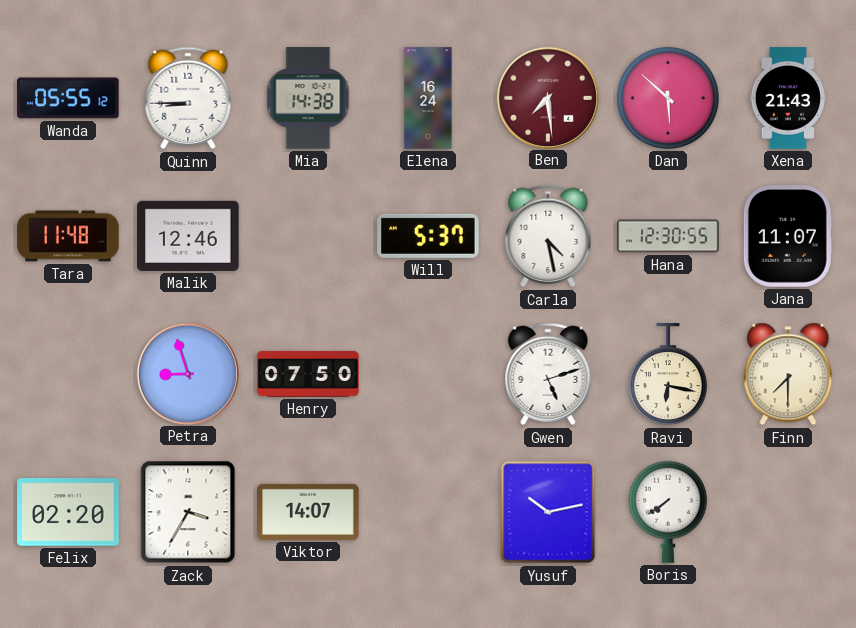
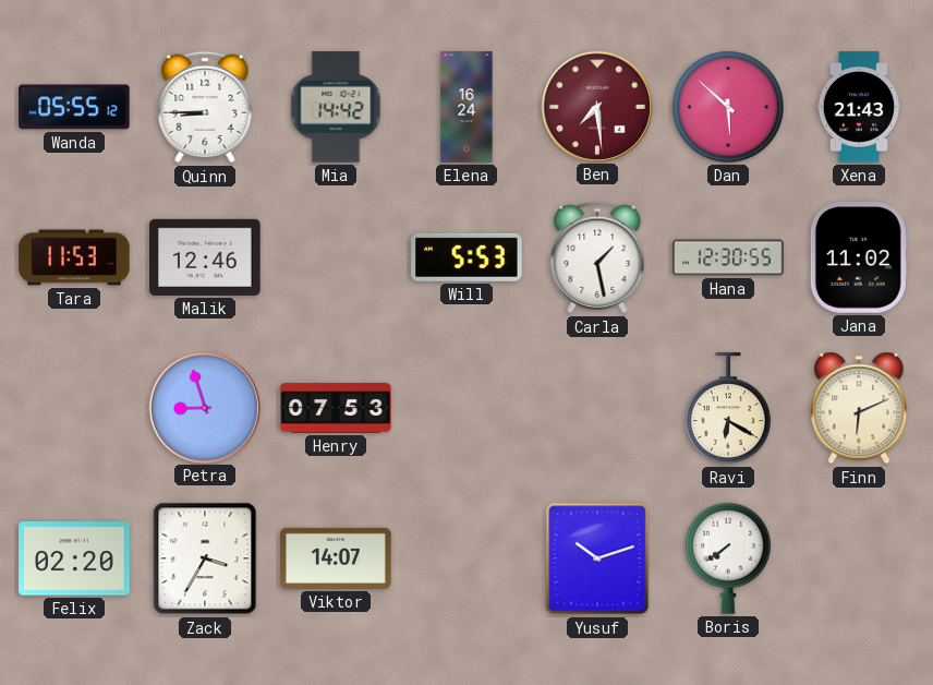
Mia: 14:38 -> 14:42
Tara: 11:48 -> 11:53
Will: 5:37 -> 5:53
Carla: 4:28 -> 1:28
Jana: 11:07 -> 11:02
Henry: 07:50 -> 07:53
Gwen: 5:12 -> none
Ravi: 6:17 -> 6:20
Finn: 7:30 -> 6:11
Yusuf: 10:13 -> 10:12
